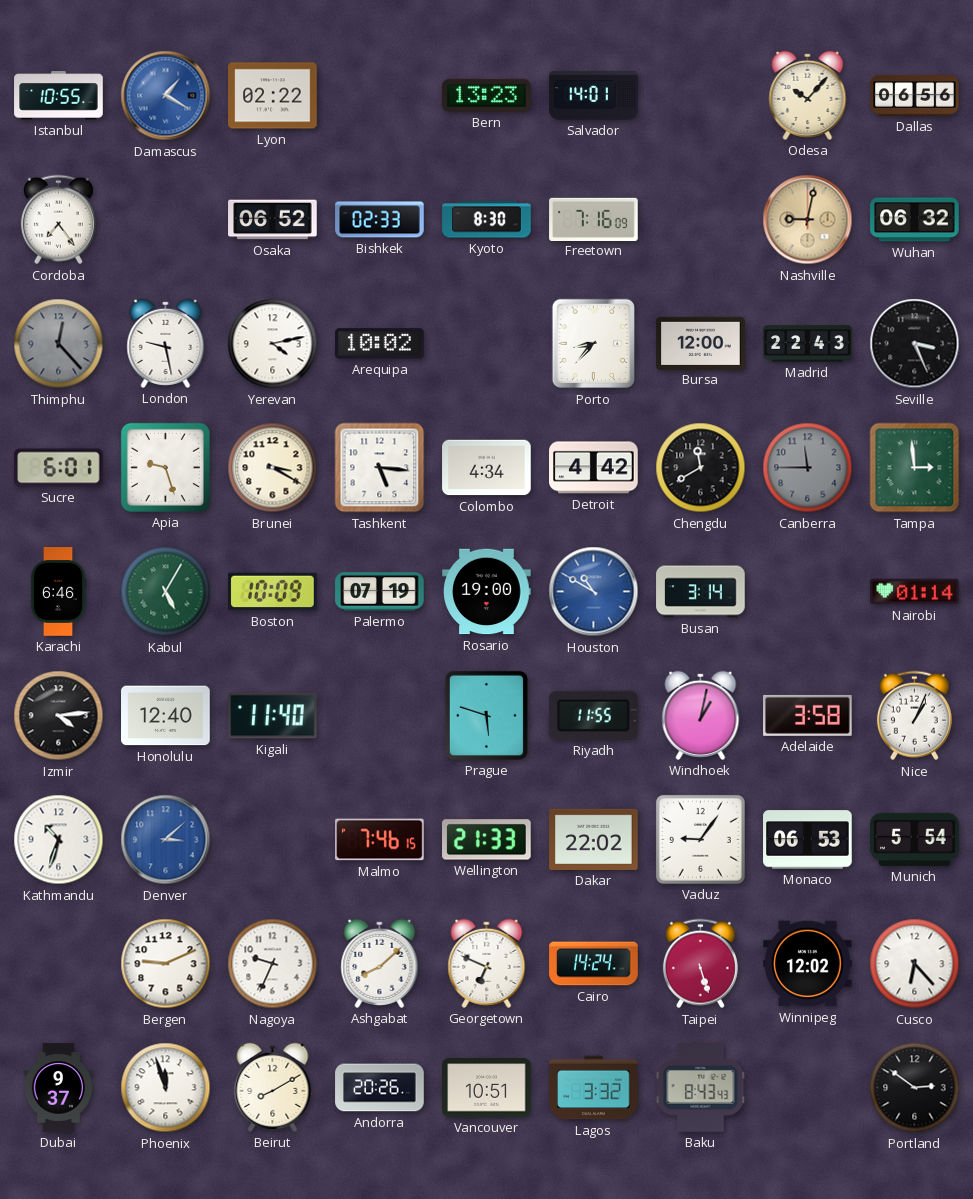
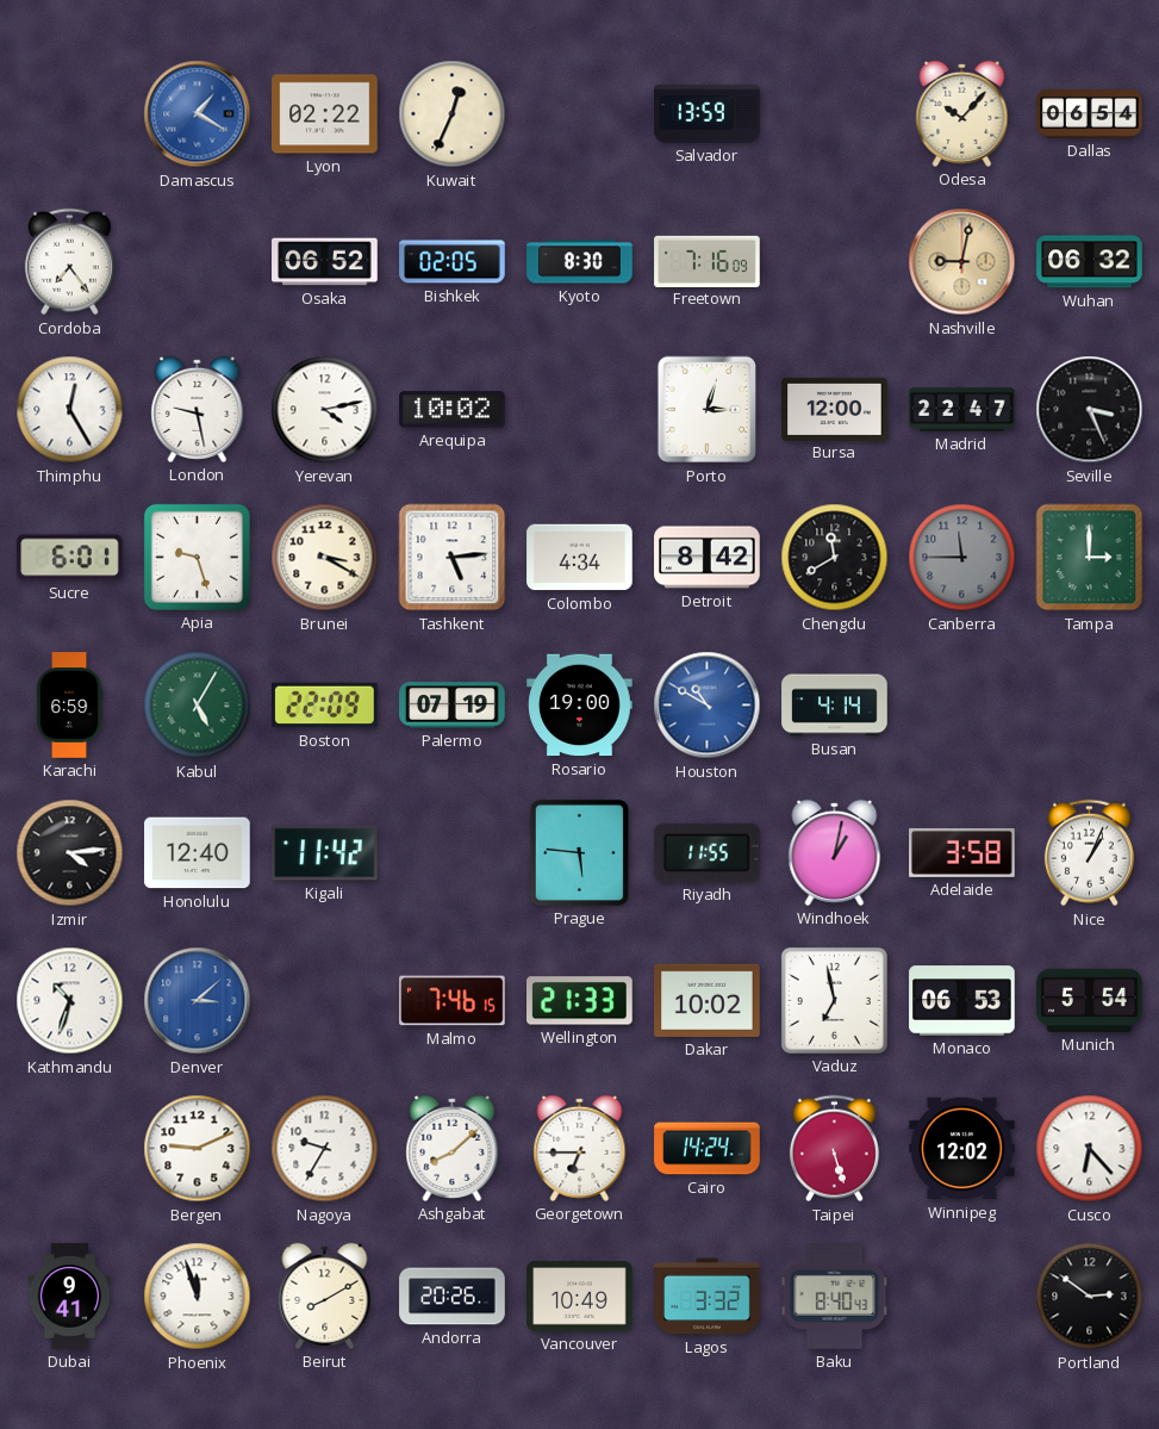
Istanbul: 10:55 -> none
Kuwait: none -> 12:34
Bern: 13:23 -> none
Salvador: 14:01 -> 13:59
Dallas: 06:56 -> 06:54
Bishkek: 02:33 -> 02:05
Thimphu: 12:23 -> 12:25
Thimphu dial: grey -> white
Porto: 8:37 -> 3:03
Madrid: 22:43 -> 22:47
Tashkent: 5:16 -> 5:14
Detroit: 4:42 -> 8:42
Tampa: 2:59 -> 3:00
Karachi: 6:46 -> 6:59
Boston: 10:09 -> 22:09
Busan: 3:14 -> 4:14
Nairobi: 01:14 -> none
Kigali: 11:40 -> 11:42
Prague: 5:48 -> 5:46
Dakar: 22:02 -> 10:02
Vaduz: 9:06 -> 6:58
Nagoya: 9:34 -> 9:35
Georgetown: 6:49 -> 6:45
Dubai: 9:37 -> 9:41
Vancouver: 10:51 -> 10:49
Baku: 8:43 -> 8:40
